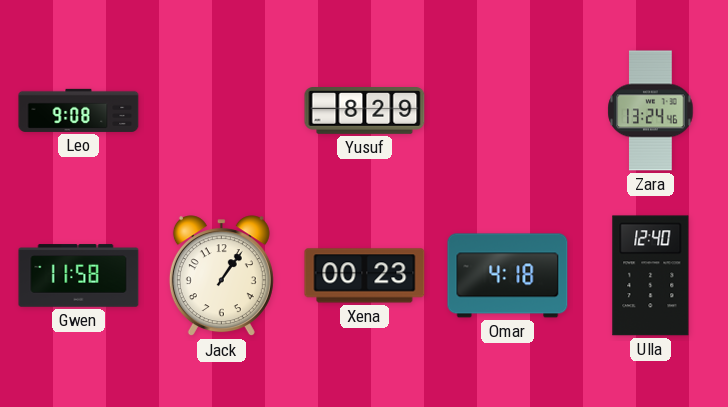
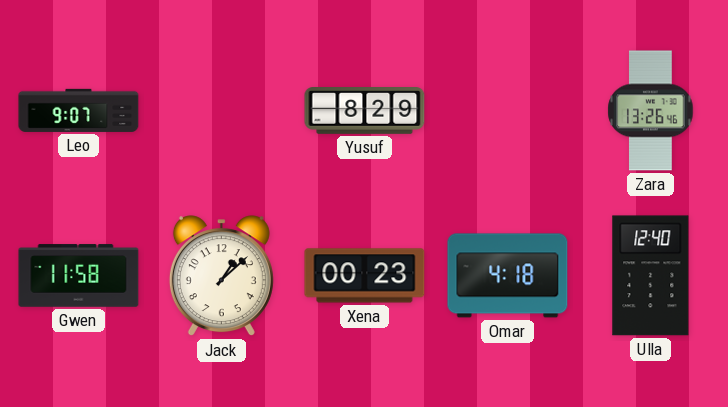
Leo: 9:08 -> 9:07
Zara: 13:24 -> 13:26
Jack: 1:06 -> 1:08
